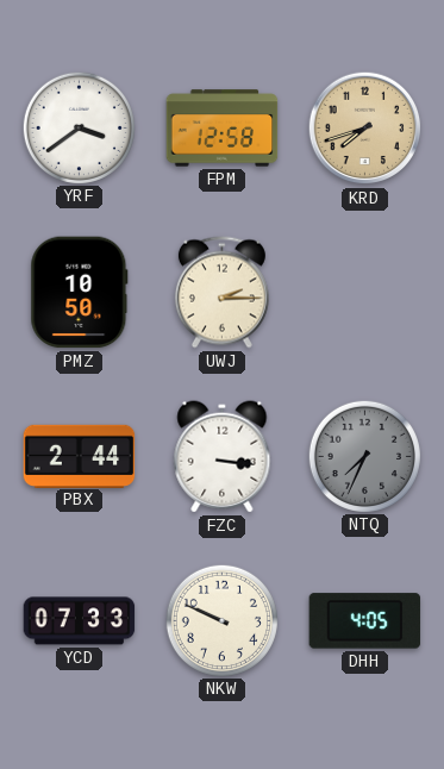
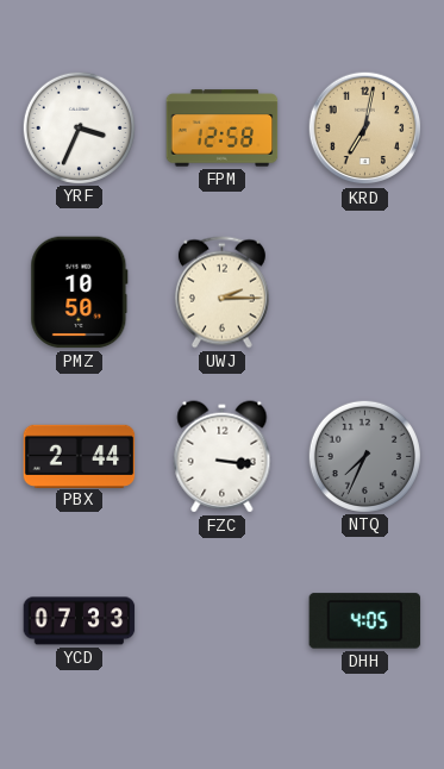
YRF: 3:39 -> 3:34
KRD: 7:42 -> 7:02
NKW: 9:49 -> none
